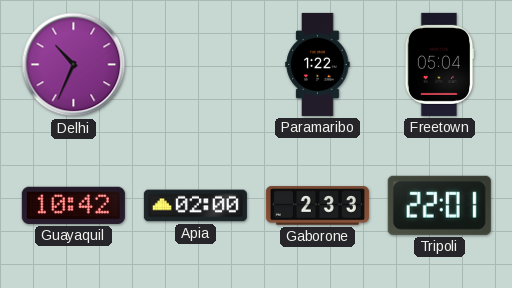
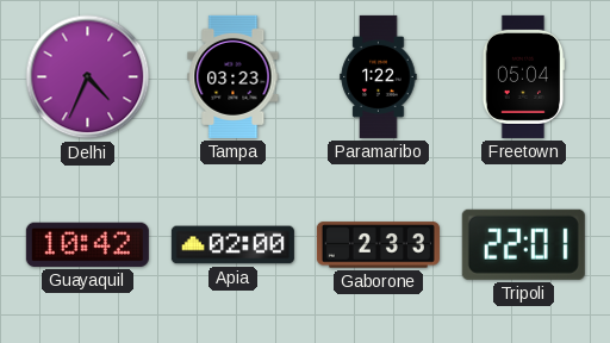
Delhi: 10:34 -> 4:34
Tampa: none -> 03:23
